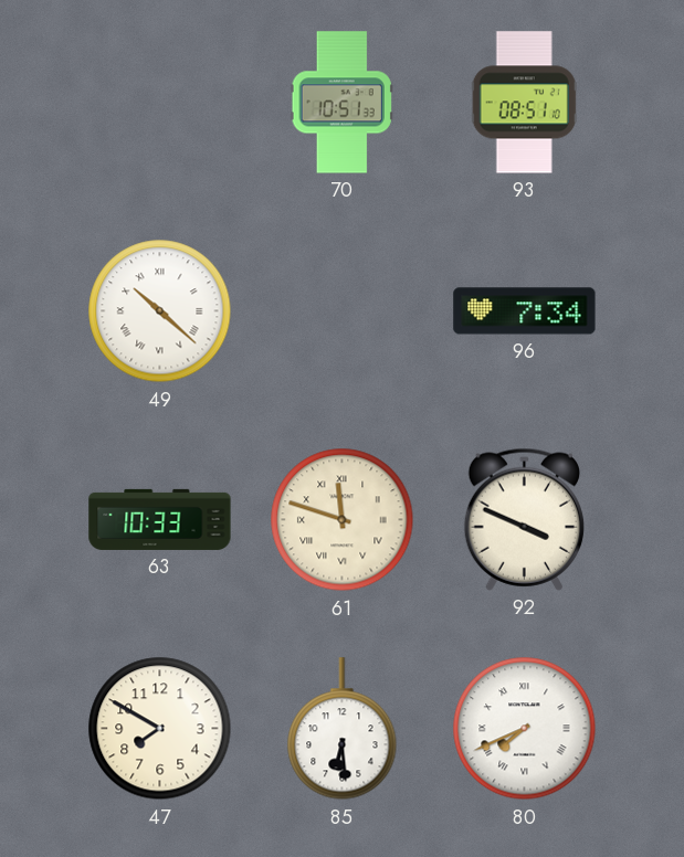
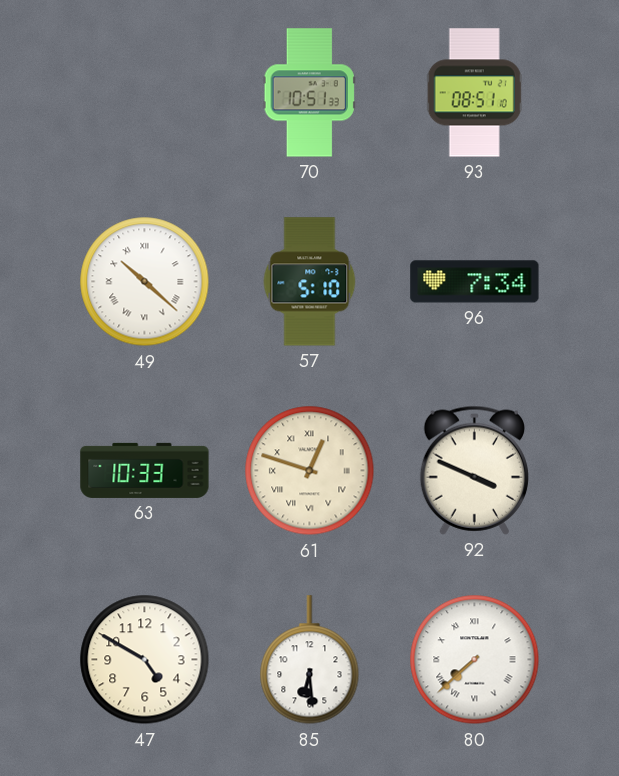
57: none -> 5:10
61: 11:48 -> 12:48
47: 7:50 -> 4:50
80: 7:41 -> 7:38
